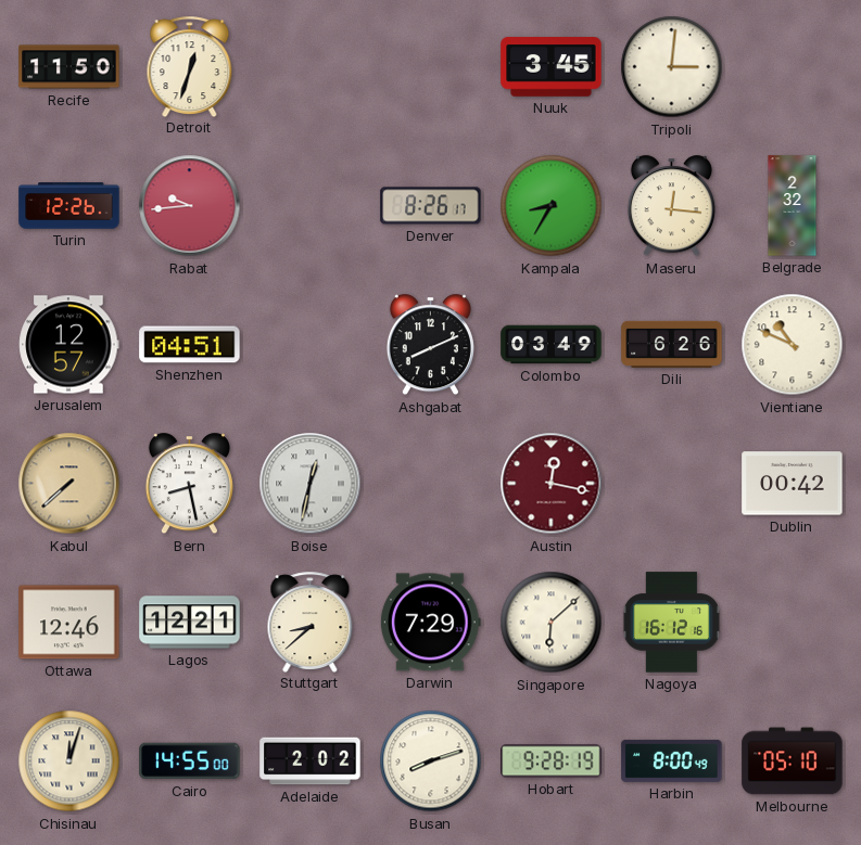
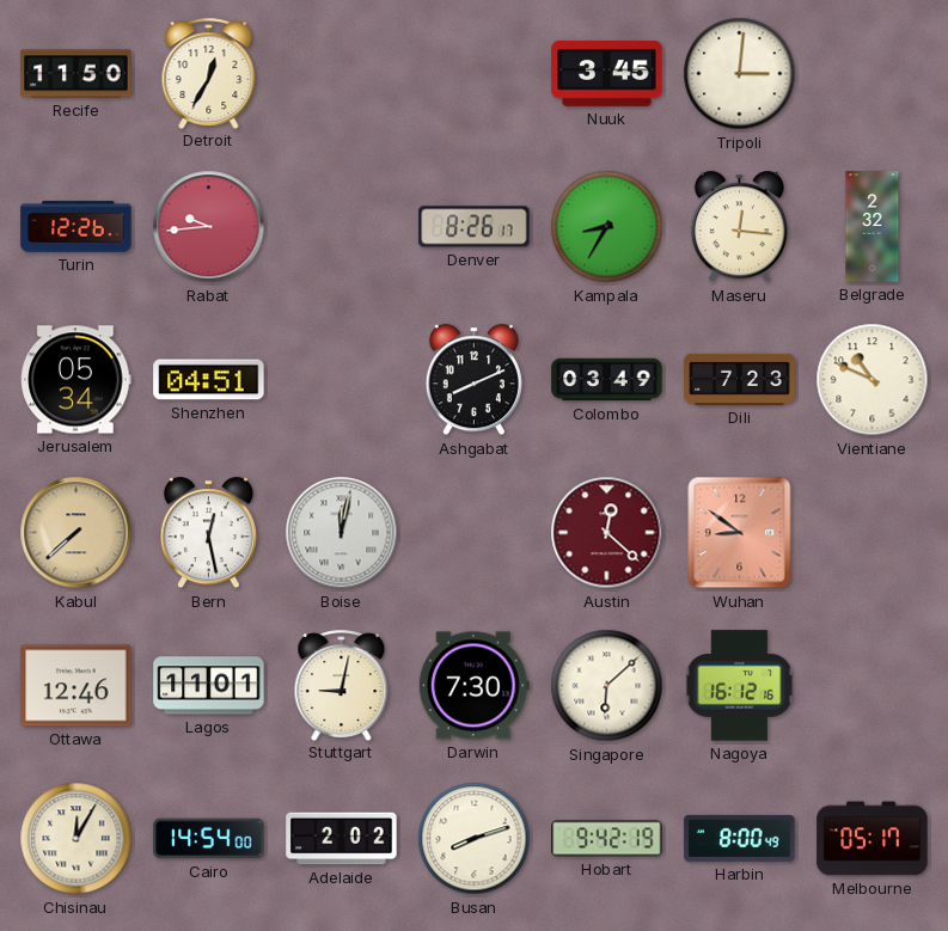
Detroit: 12:33 -> 12:35
Jerusalem: 12:57 -> 05:34
Dili: 6:26 -> 7:23
Bern: 8:28 -> 12:28
Boise: 12:32 -> 12:02
Austin: 12:17 -> 12:22
Wuhan: none -> 8:51
Dublin: 00:42 -> none
Lagos: 12:21 -> 11:01
Stuttgart: 8:38 -> 9:02
Darwin: 7:29 -> 7:30
Chisinau: 12:03 -> 12:05
Cairo: 14:55 -> 14:54
Hobart: 9:28 -> 9:42
Melbourne: 05:10 -> 05:17
